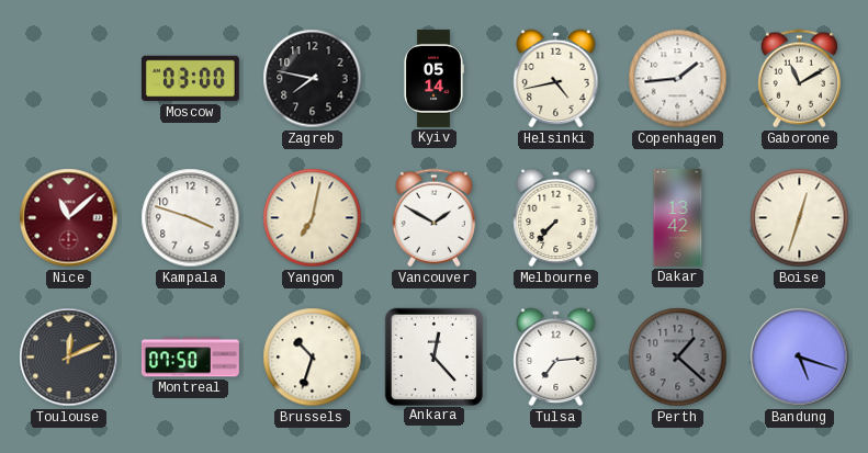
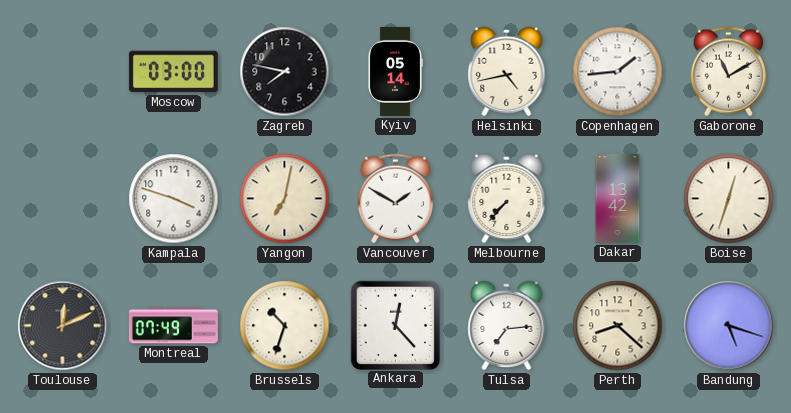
Nice: 11:08 -> none
Montreal: 07:50 -> 07:49
Perth: 1:22 -> 8:22
Perth dial: grey -> cream
